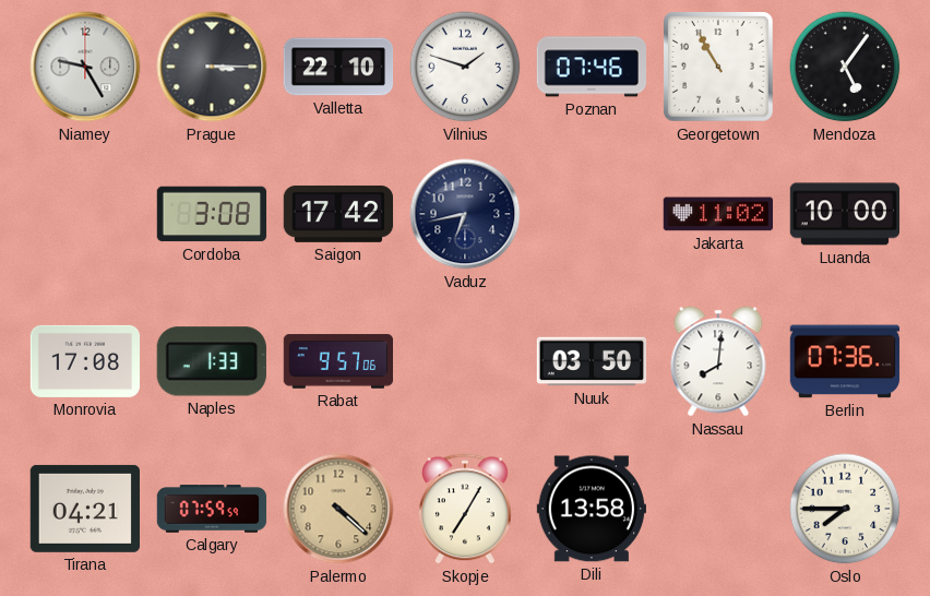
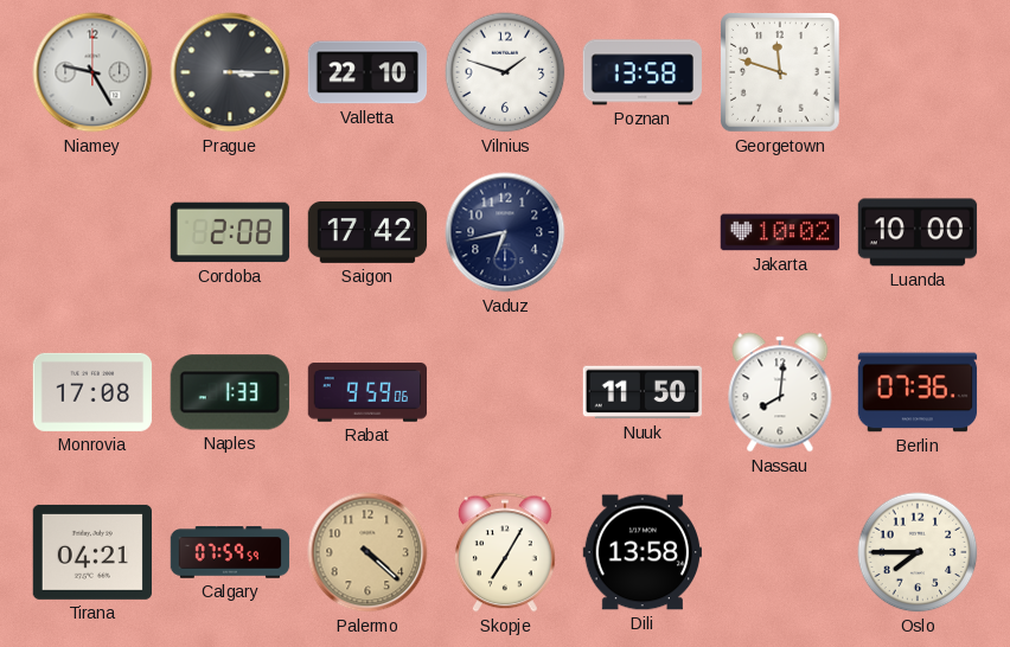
Poznan: 07:46 -> 13:58
Georgetown: 10:55 -> 11:48
Mendoza: 5:06 -> none
Cordoba: 3:08 -> 2:08
Jakarta: 11:02 -> 10:02
Rabat: 9:57 -> 9:59
Nuuk: 03:50 -> 11:50
